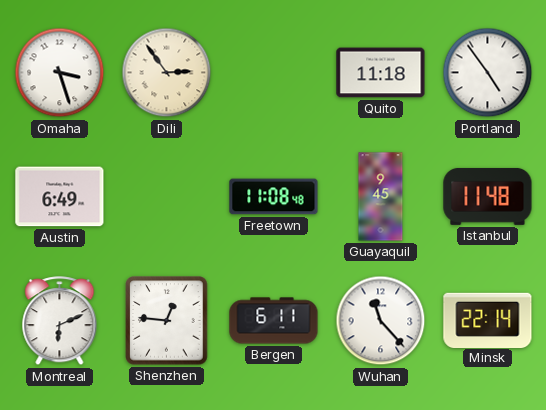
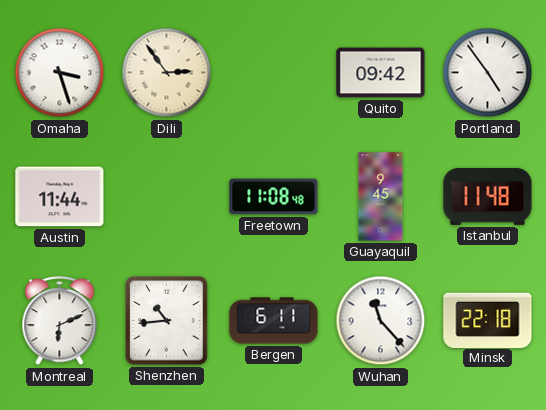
Quito: 11:18 -> 09:42
Austin: 6:49 -> 11:44
Shenzhen: 12:46 -> 10:44
Minsk: 22:14 -> 22:18
